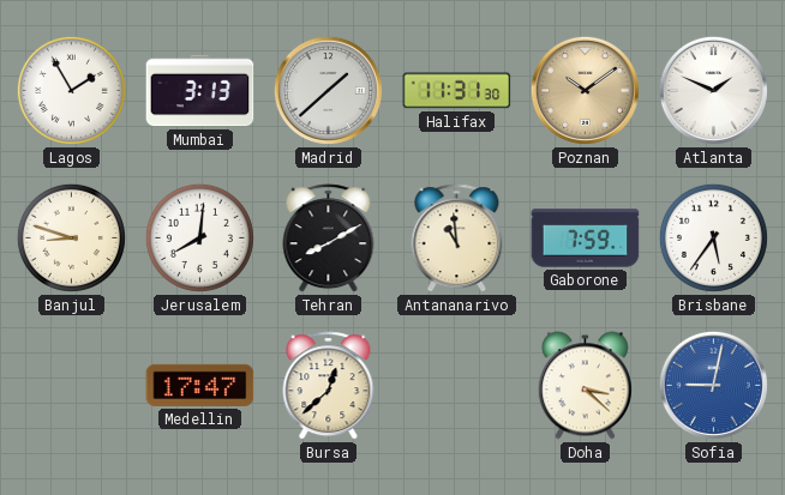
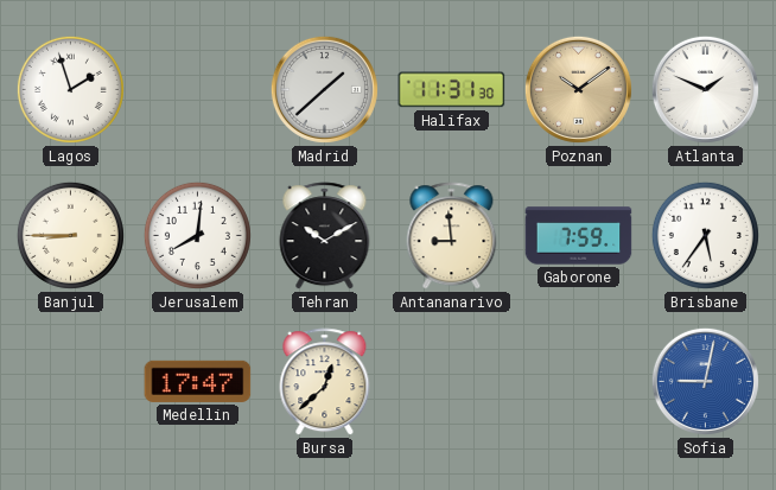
Lagos: 1:55 -> 1:57
Mumbai: 3:13 -> none
Banjul: 8:48 -> 8:45
Tehran: 8:10 -> 10:10
Antananarivo: 10:59 -> 8:59
Doha: 3:22 -> none
